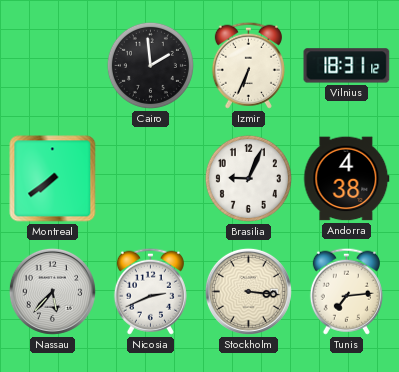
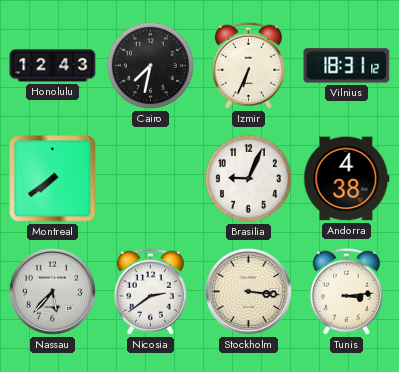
Honolulu: none -> 12:43
Cairo: 1:59 -> 7:32
Nicosia: 2:41 -> 2:39
Tunis: 7:14 -> 3:14
